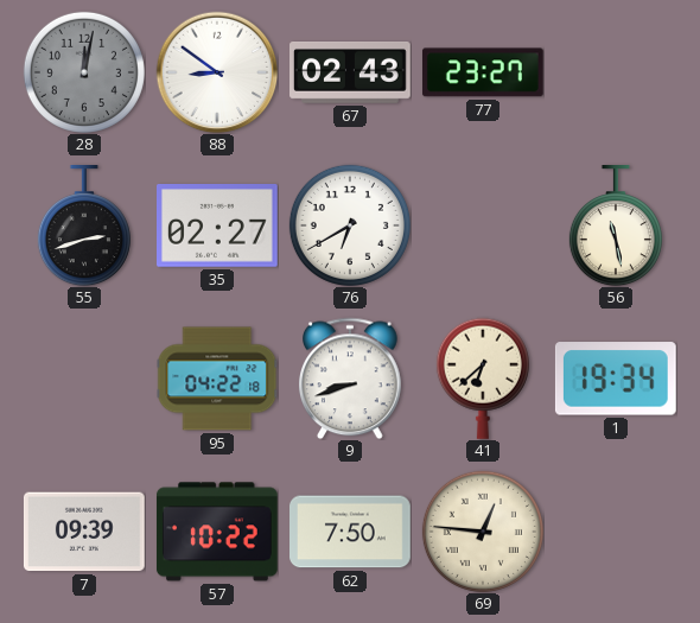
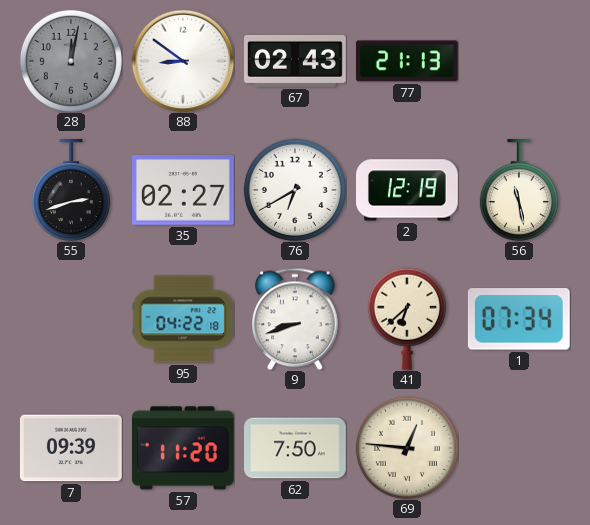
77: 23:27 -> 21:13
2: none -> 12:19
1: 19:34 -> 07:34
57: 10:22 -> 11:20
